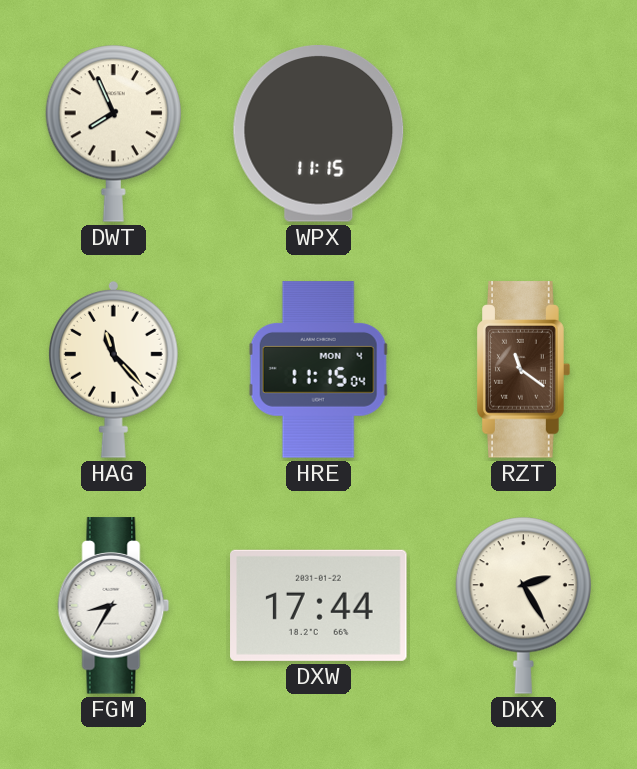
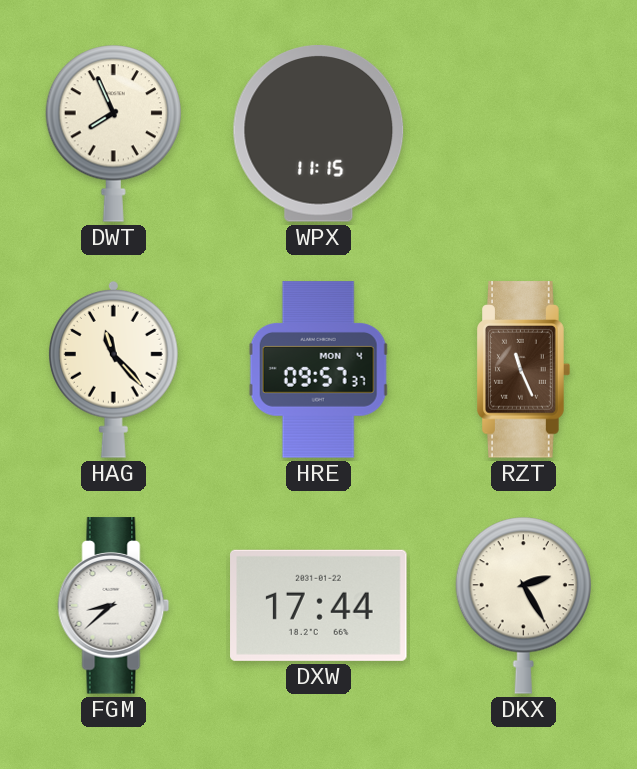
HRE: 11:15 -> 09:57
RZT: 11:21 -> 11:26
FGM: 8:35 -> 8:38
